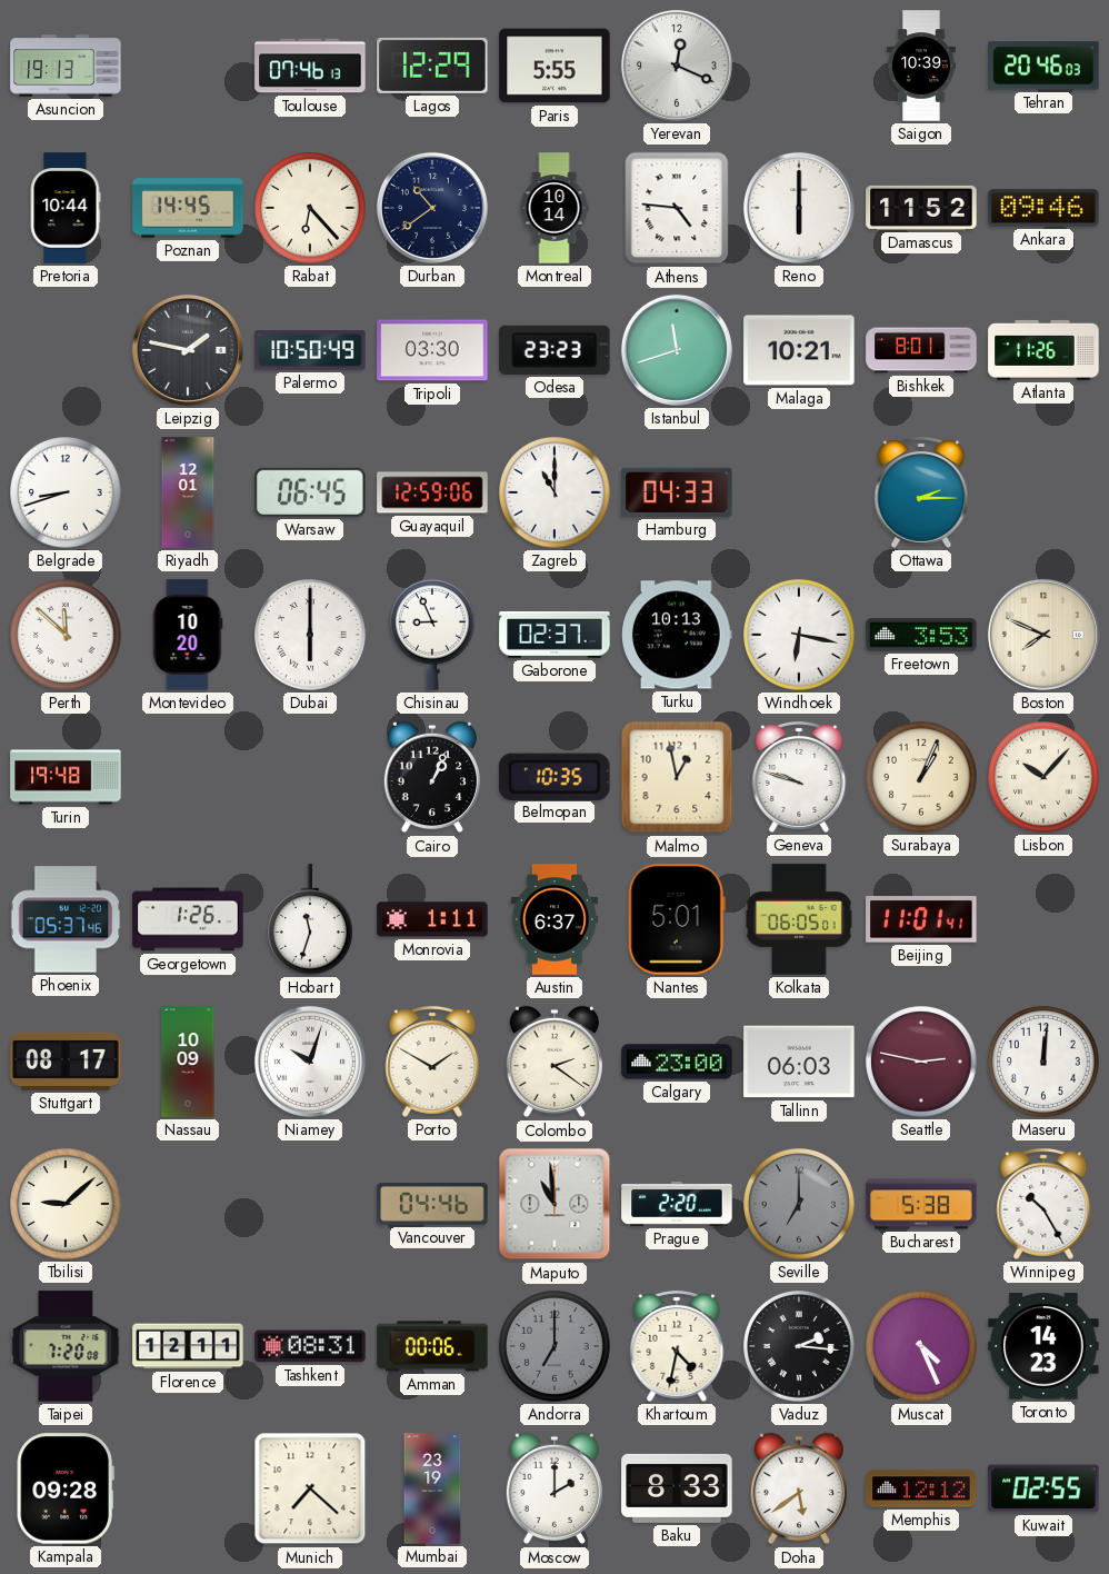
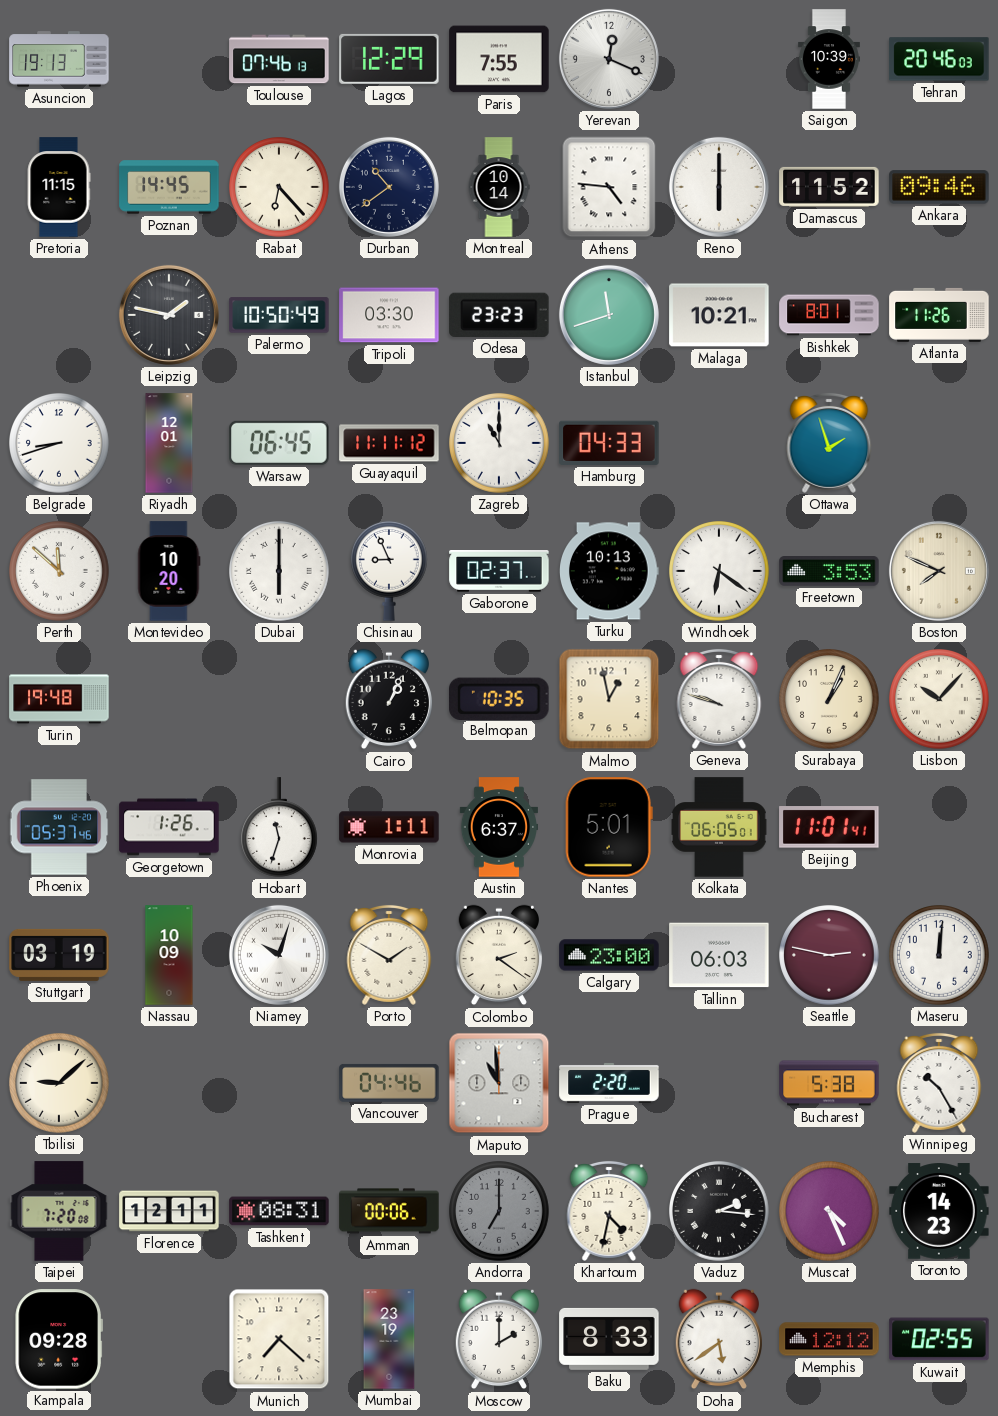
Paris: 5:55 -> 7:55
Pretoria: 10:44 -> 11:15
Guayaquil: 12:59 -> 11:11
Ottawa: 2:15 -> 1:57
Windhoek: 6:17 -> 6:21
Stuttgart: 08:17 -> 03:19
Seville: 7:00 -> none
